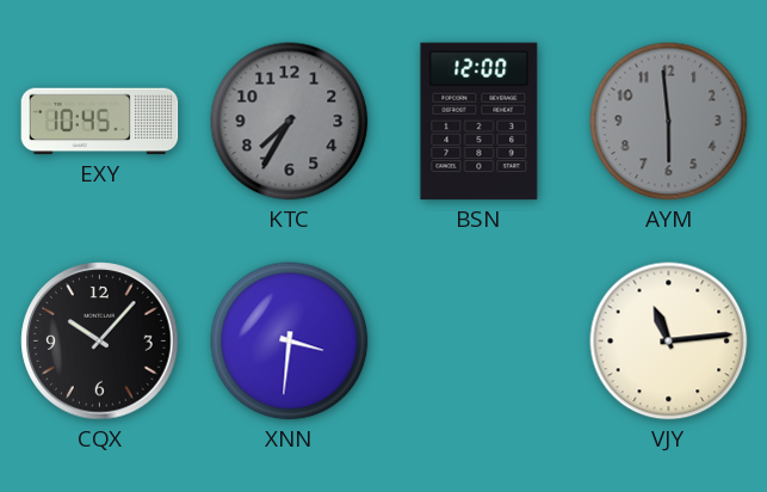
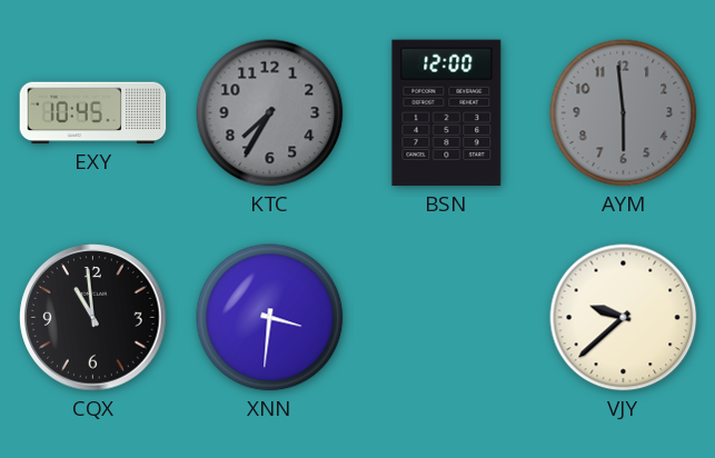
CQX: 10:07 -> 10:59
VJY: 11:14 -> 9:38
